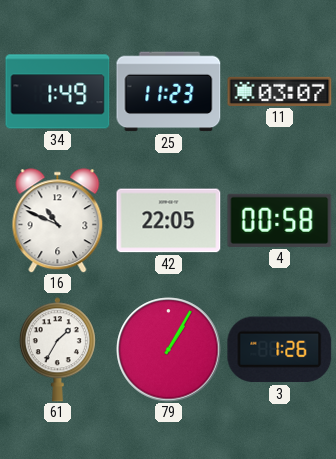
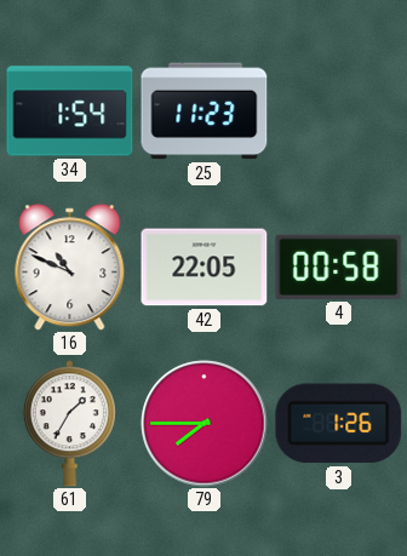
34: 1:49 -> 1:54
11: 03:07 -> none
79: 1:05 -> 7:45
